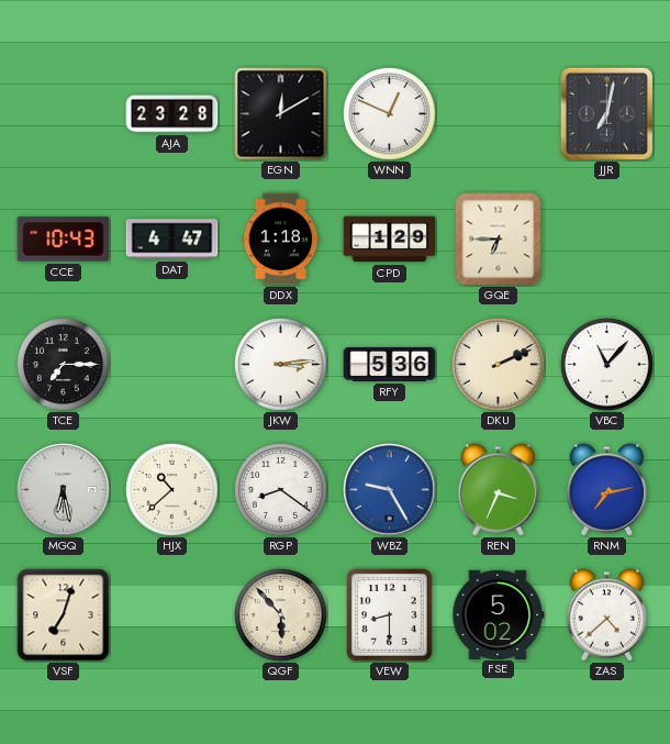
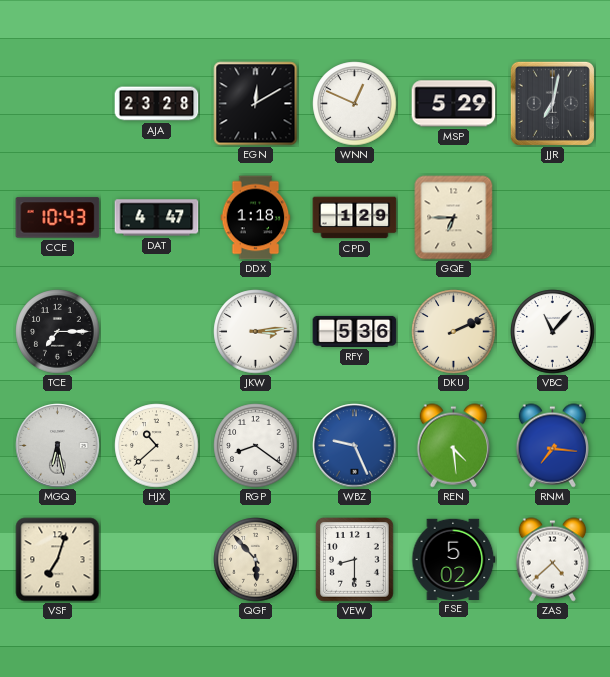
MSP: none -> 5:29
WBZ: 9:25 -> 9:26
REN: 3:34 -> 4:29
RNM: 7:13 -> 7:16
